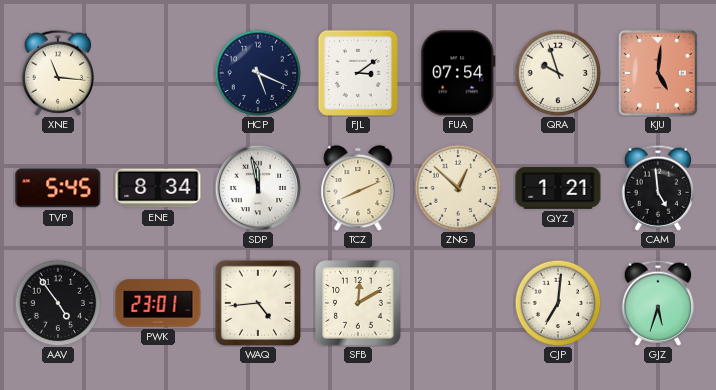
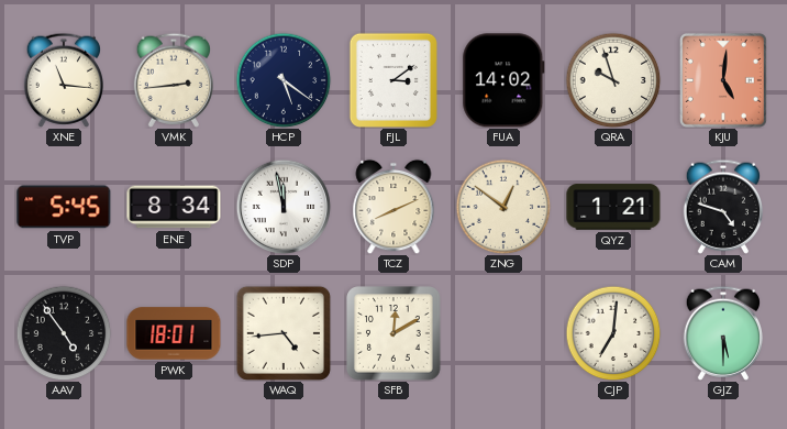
VMK: none -> 2:44
HCP: 5:19 -> 5:21
FUA: 07:54 -> 14:02
ZNG: 12:52 -> 12:51
CAM: 4:59 -> 4:48
PWK: 23:01 -> 18:01
GJZ: 5:33 -> 5:30
